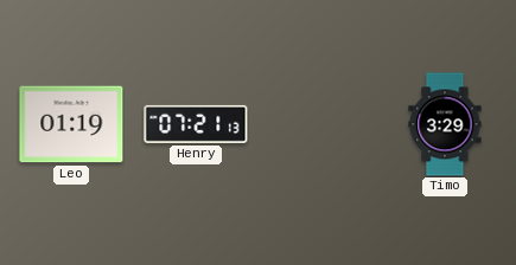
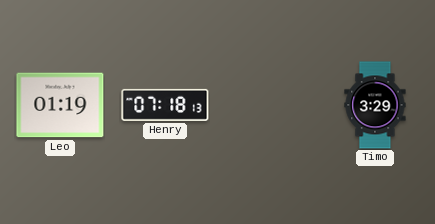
Henry: 07:21 -> 07:18
